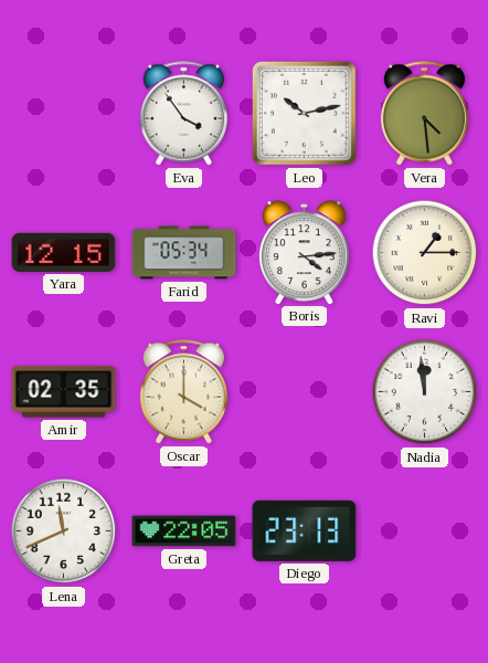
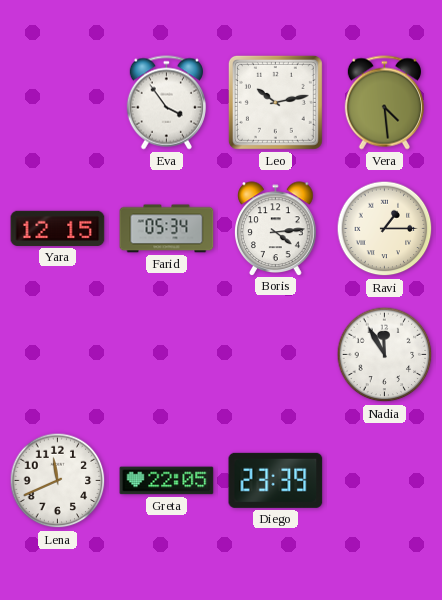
Amir: 02:35 -> none
Oscar: 4:00 -> none
Nadia: 11:59 -> 11:55
Diego: 23:13 -> 23:39
